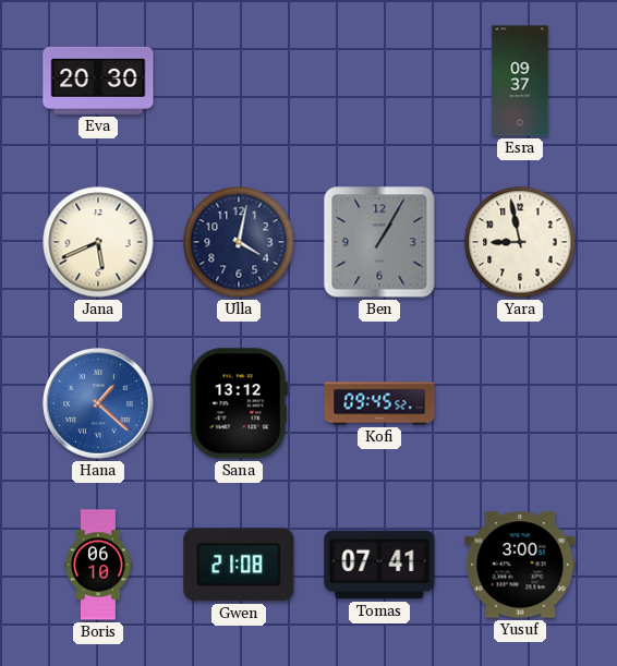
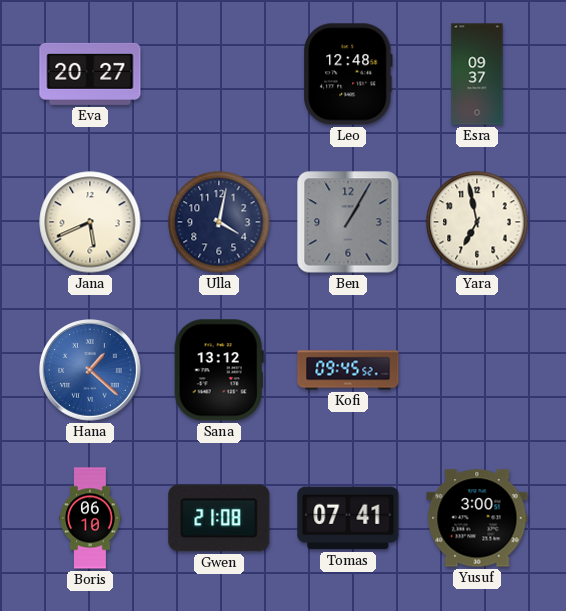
Eva: 20:30 -> 20:27
Leo: none -> 12:48
Yara: 8:58 -> 6:58
